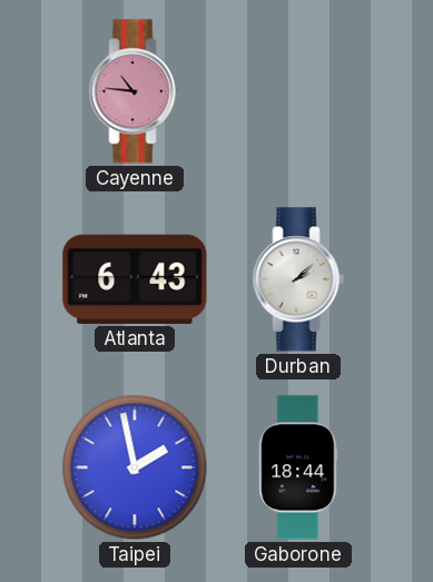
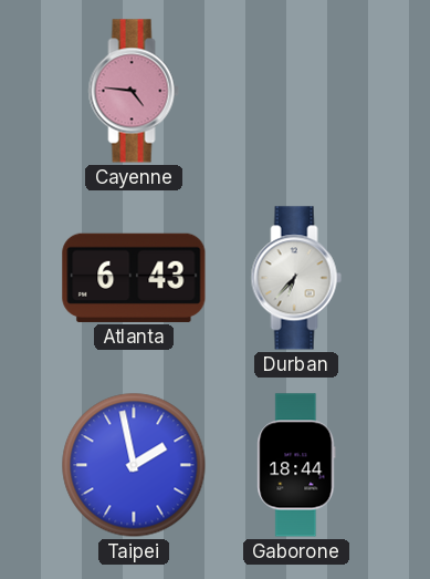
Cayenne: 10:46 -> 4:46
Durban: 2:08 -> 6:37
